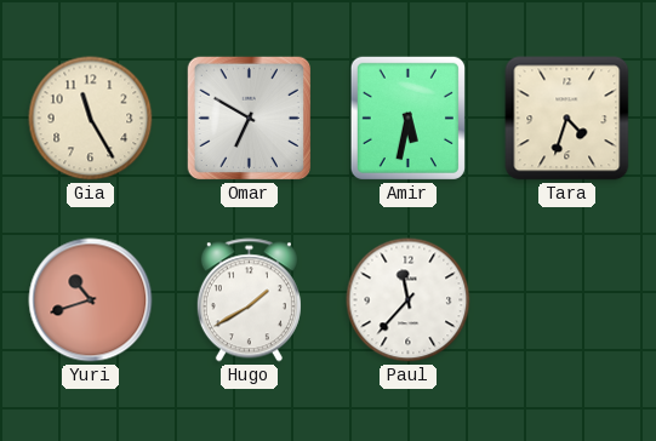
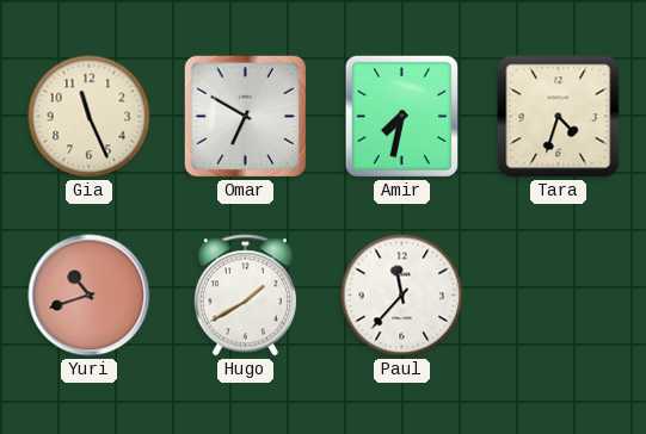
Gia: 11:25 -> 11:26
Amir: 5:32 -> 7:32
